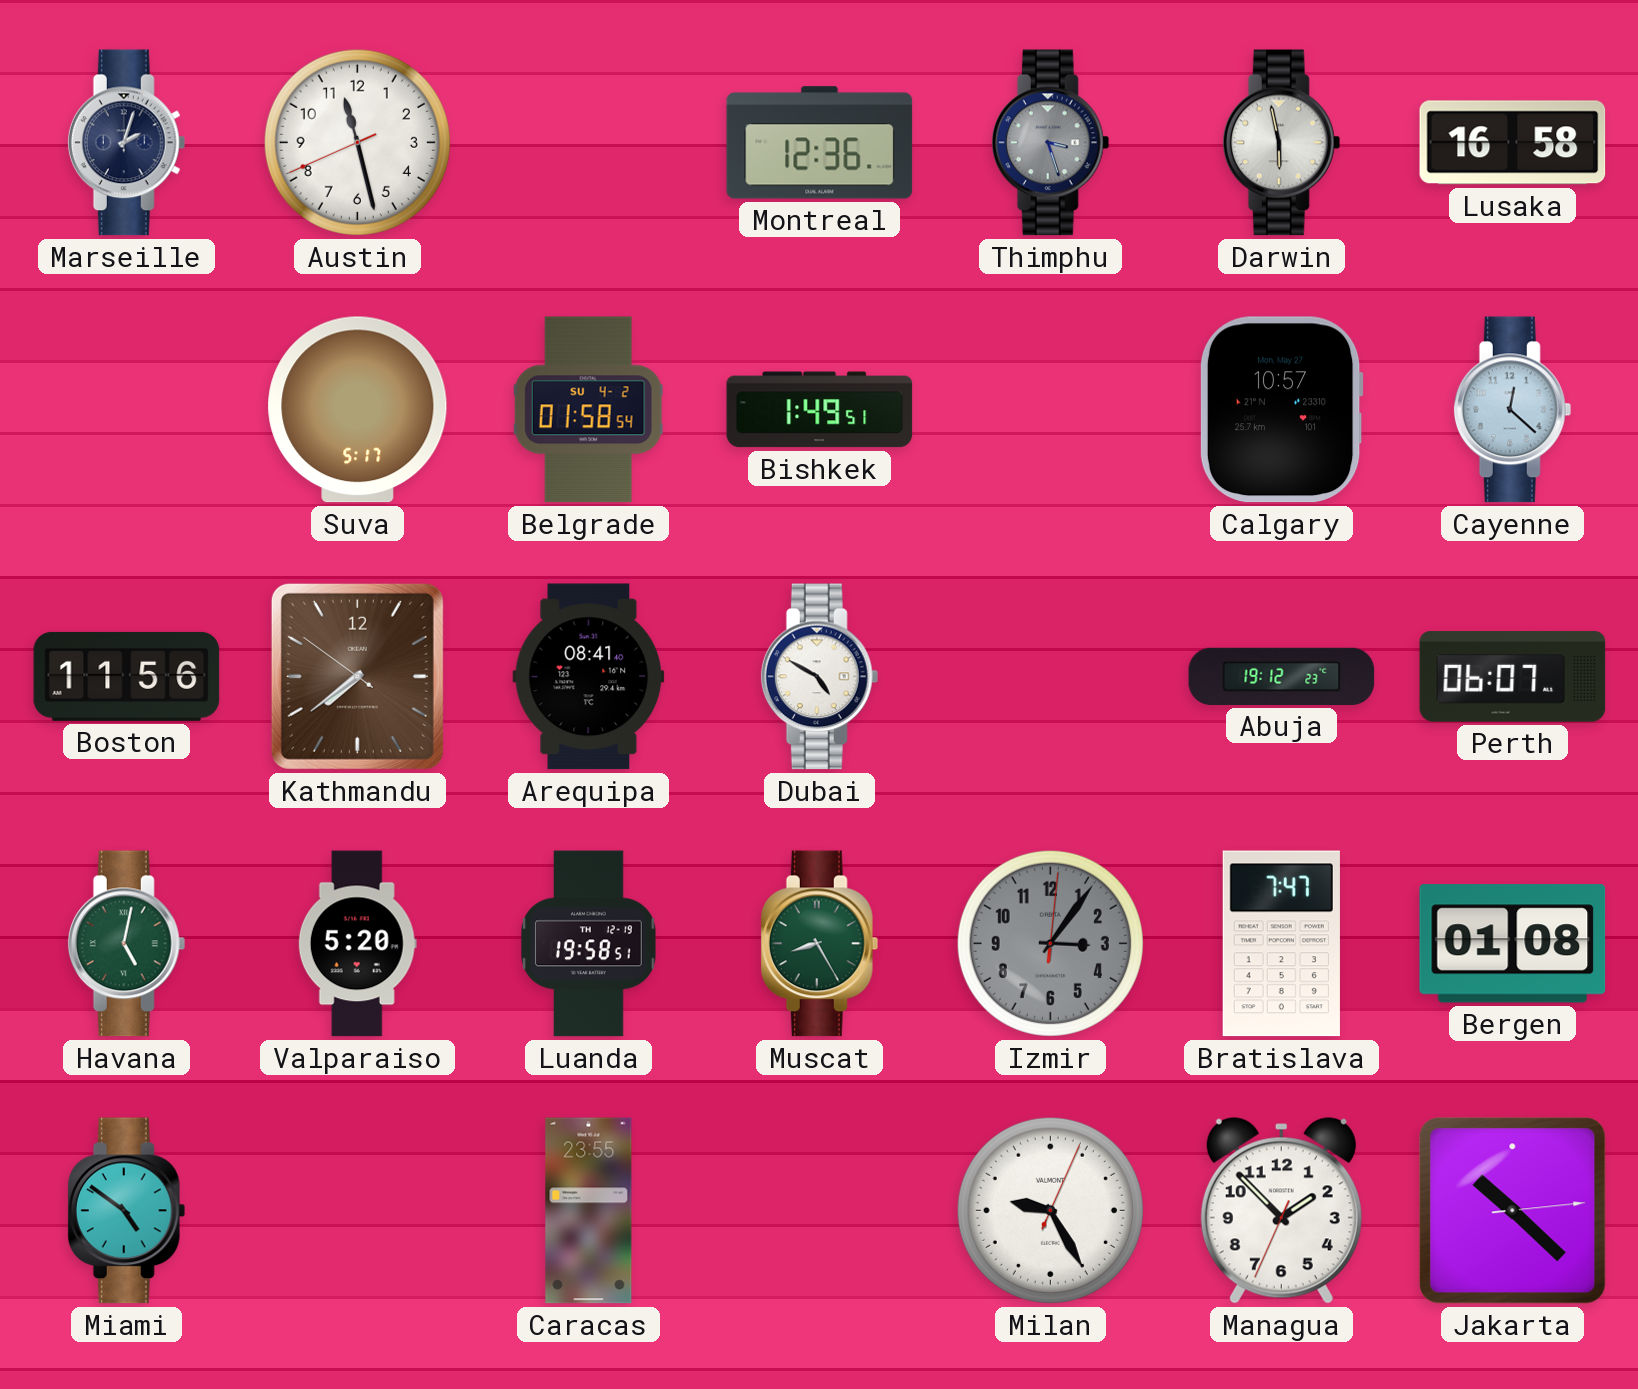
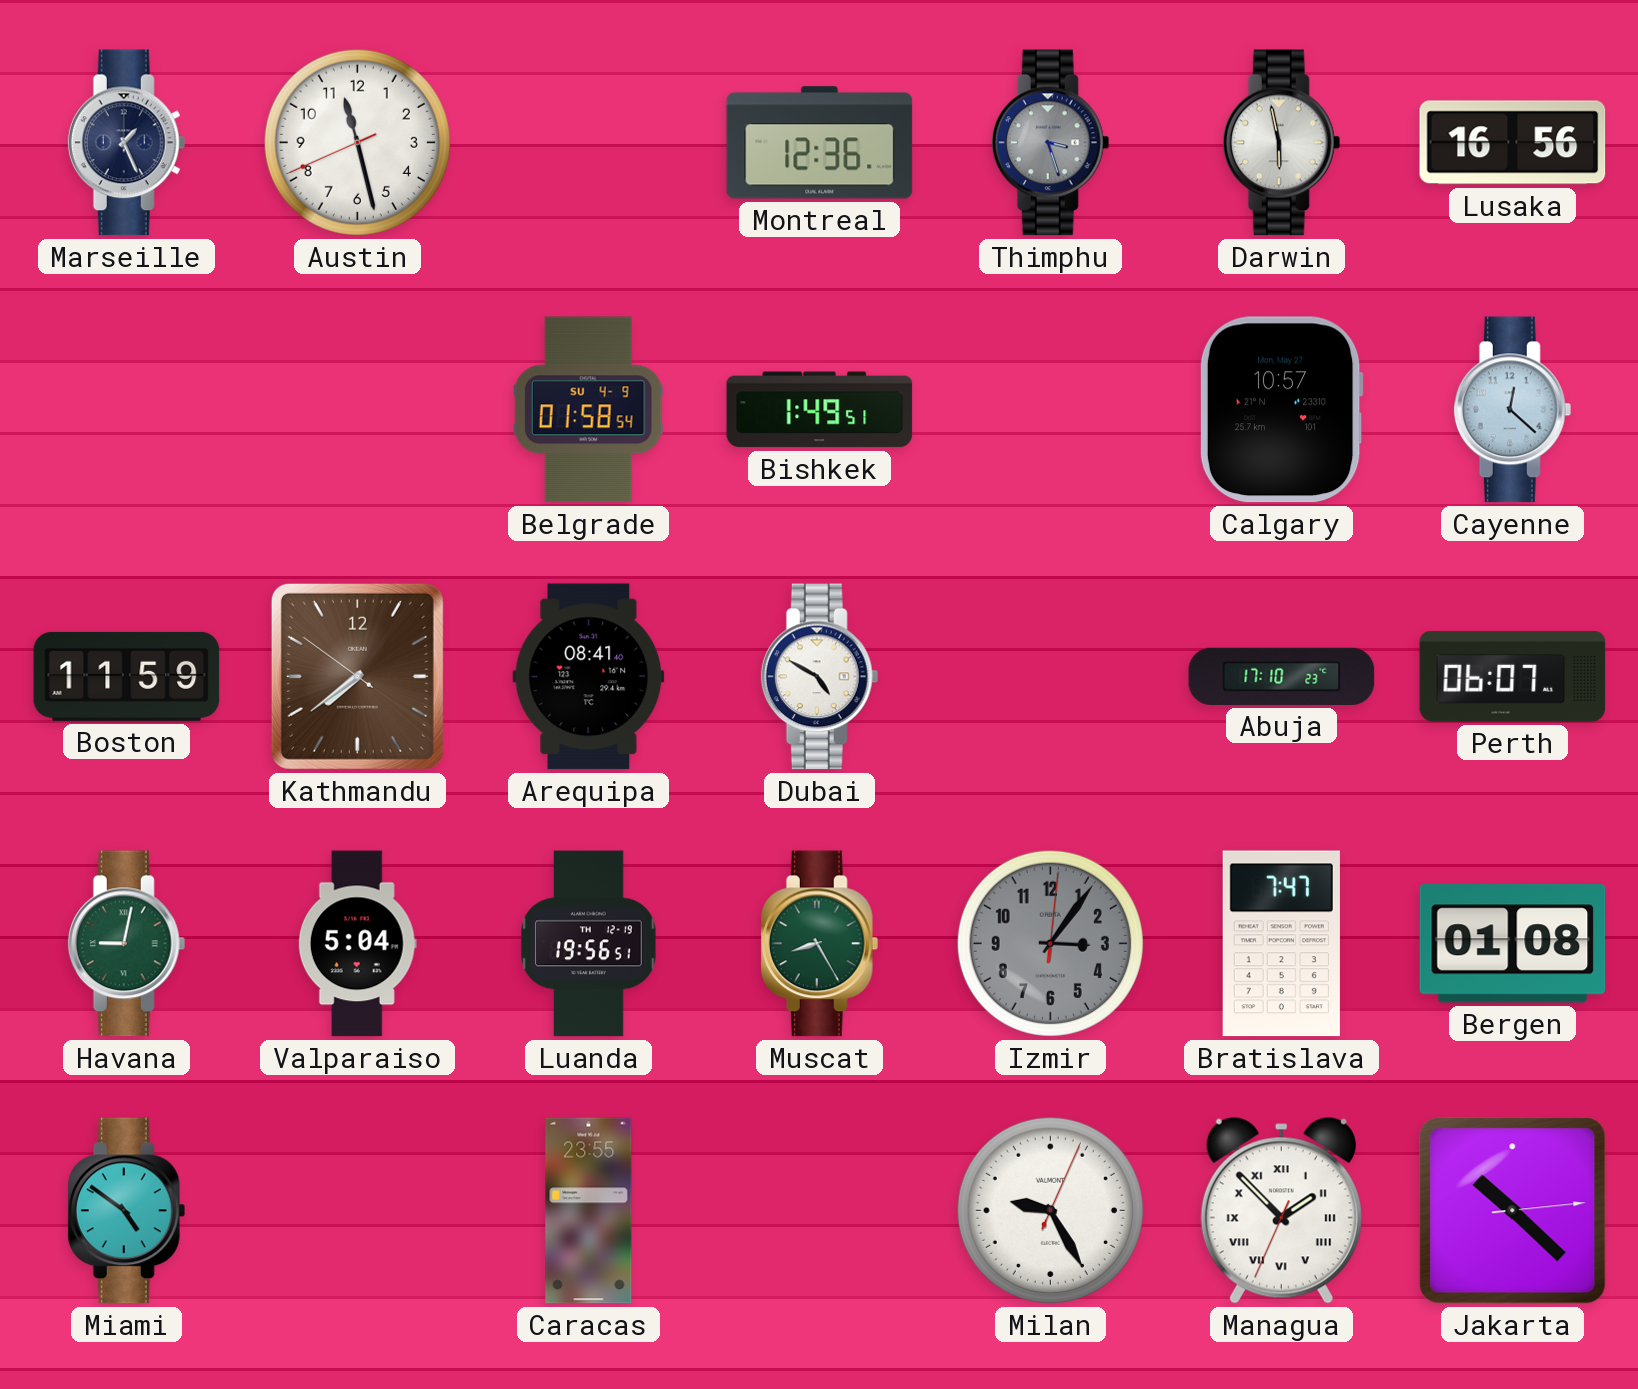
Marseille: 2:03 -> 1:26
Lusaka: 16:58 -> 16:56
Suva: 5:17 -> none
Belgrade date: SU 4-2 -> SU 4-9
Boston: 11:56 -> 11:59
Abuja: 19:12 -> 17:10
Havana: 5:02 -> 9:02
Valparaiso: 5:20 -> 5:04
Luanda: 19:58 -> 19:56
Managua numerals: Arabic -> Roman
